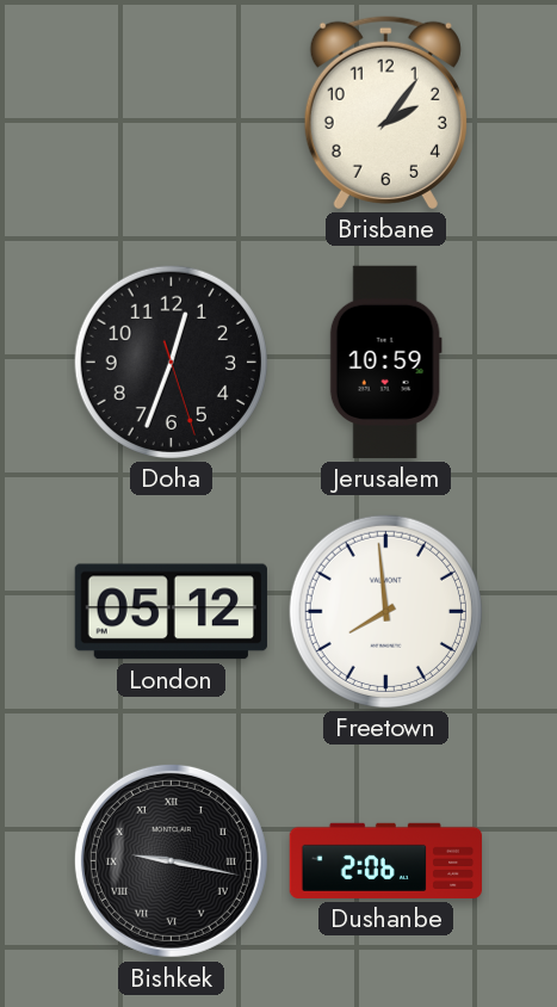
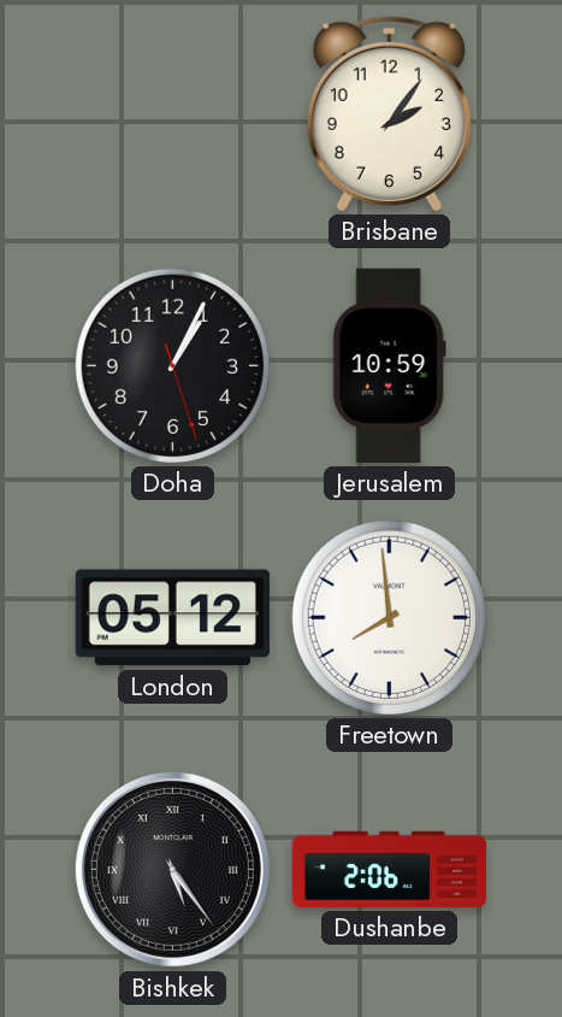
Doha: 12:33 -> 1:04
Bishkek: 9:17 -> 5:24
